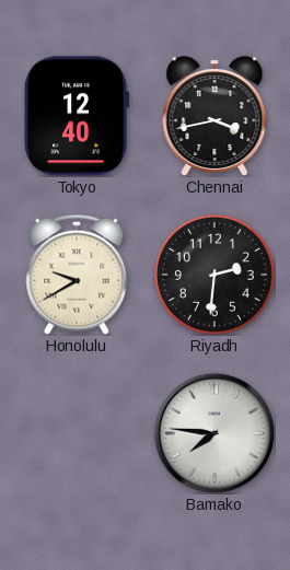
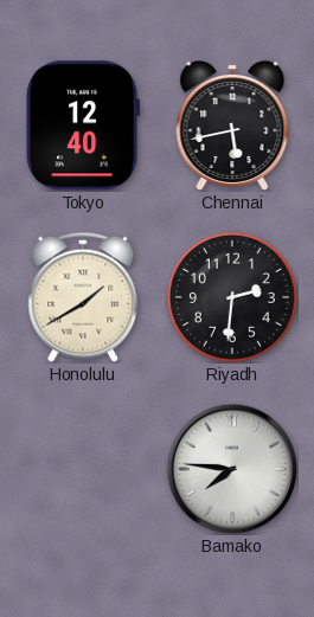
Chennai: 3:43 -> 5:43
Honolulu: 9:40 -> 1:40
